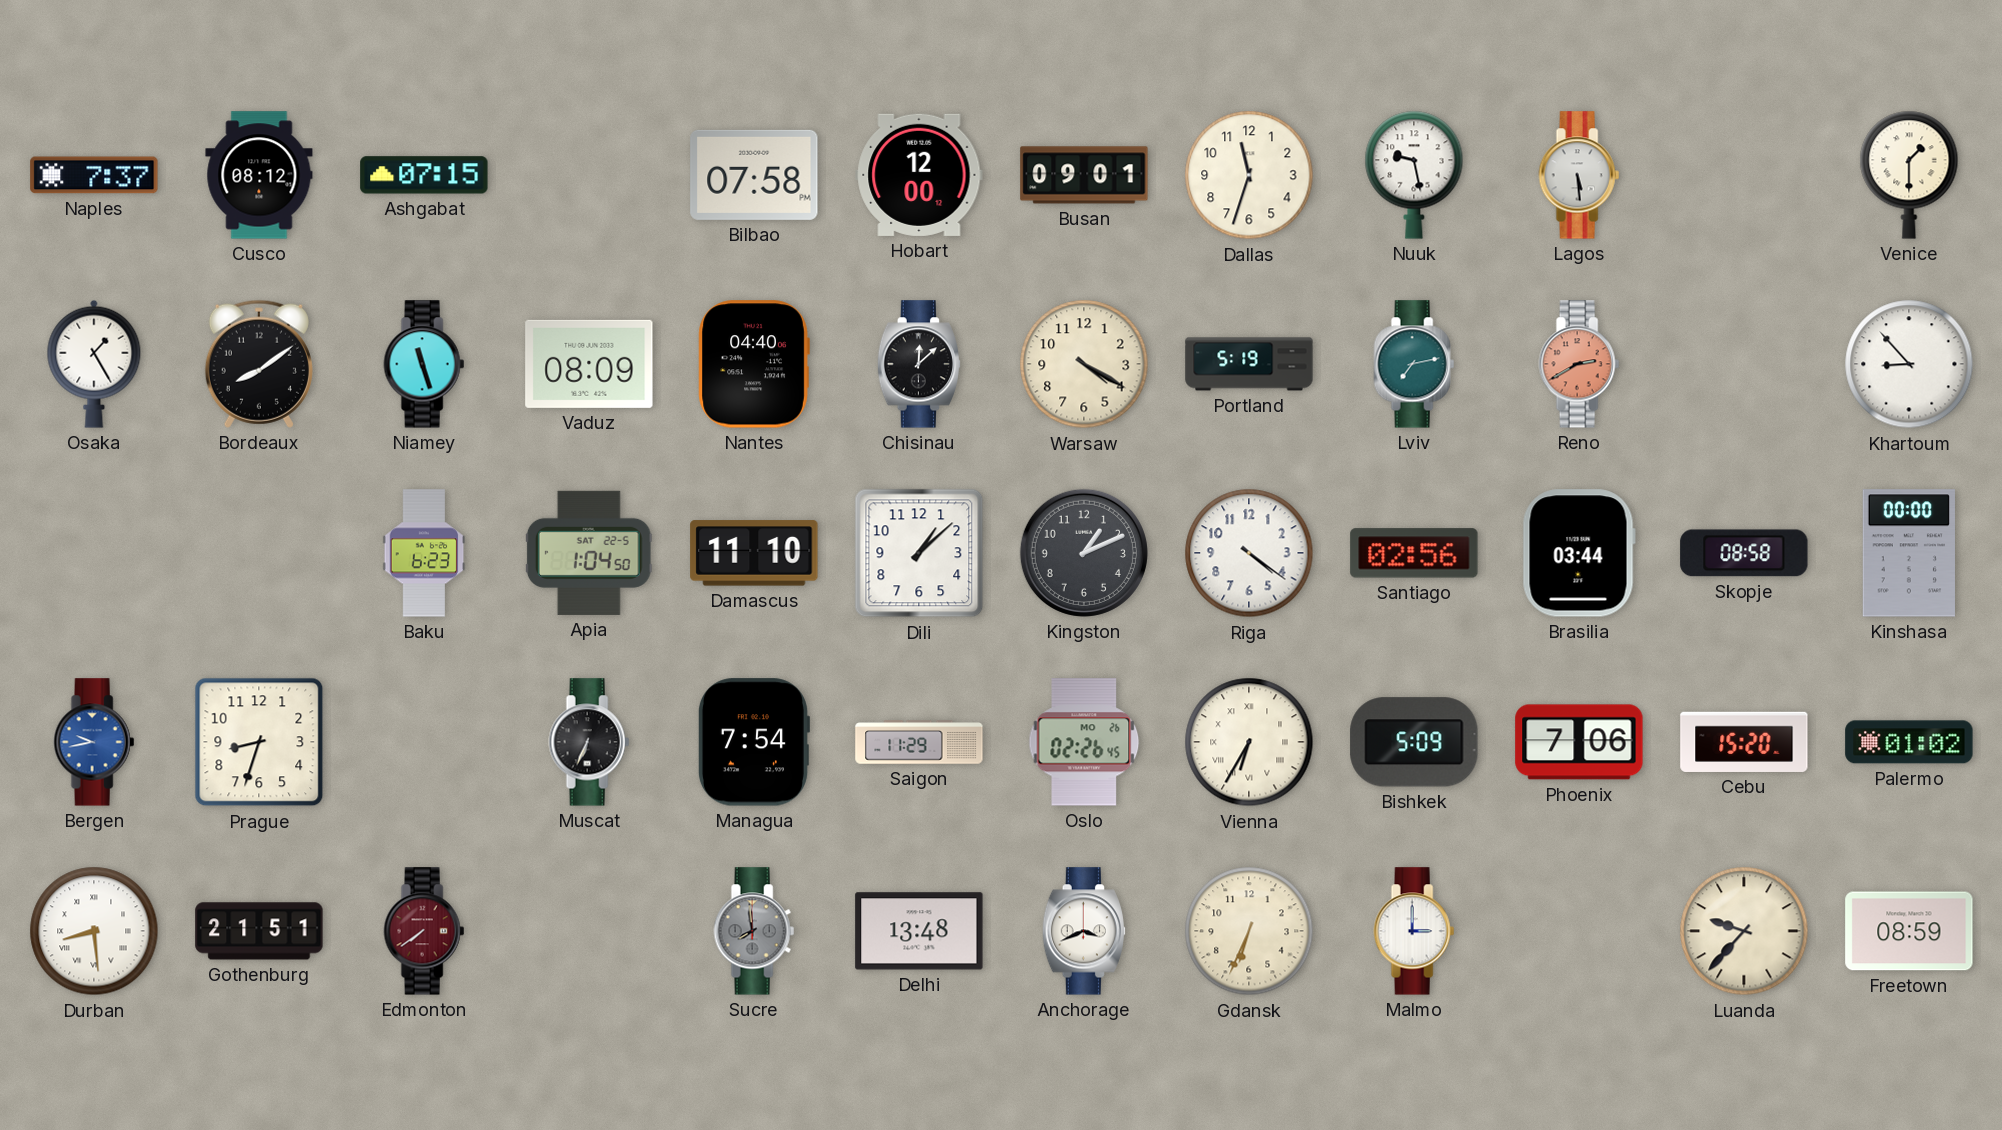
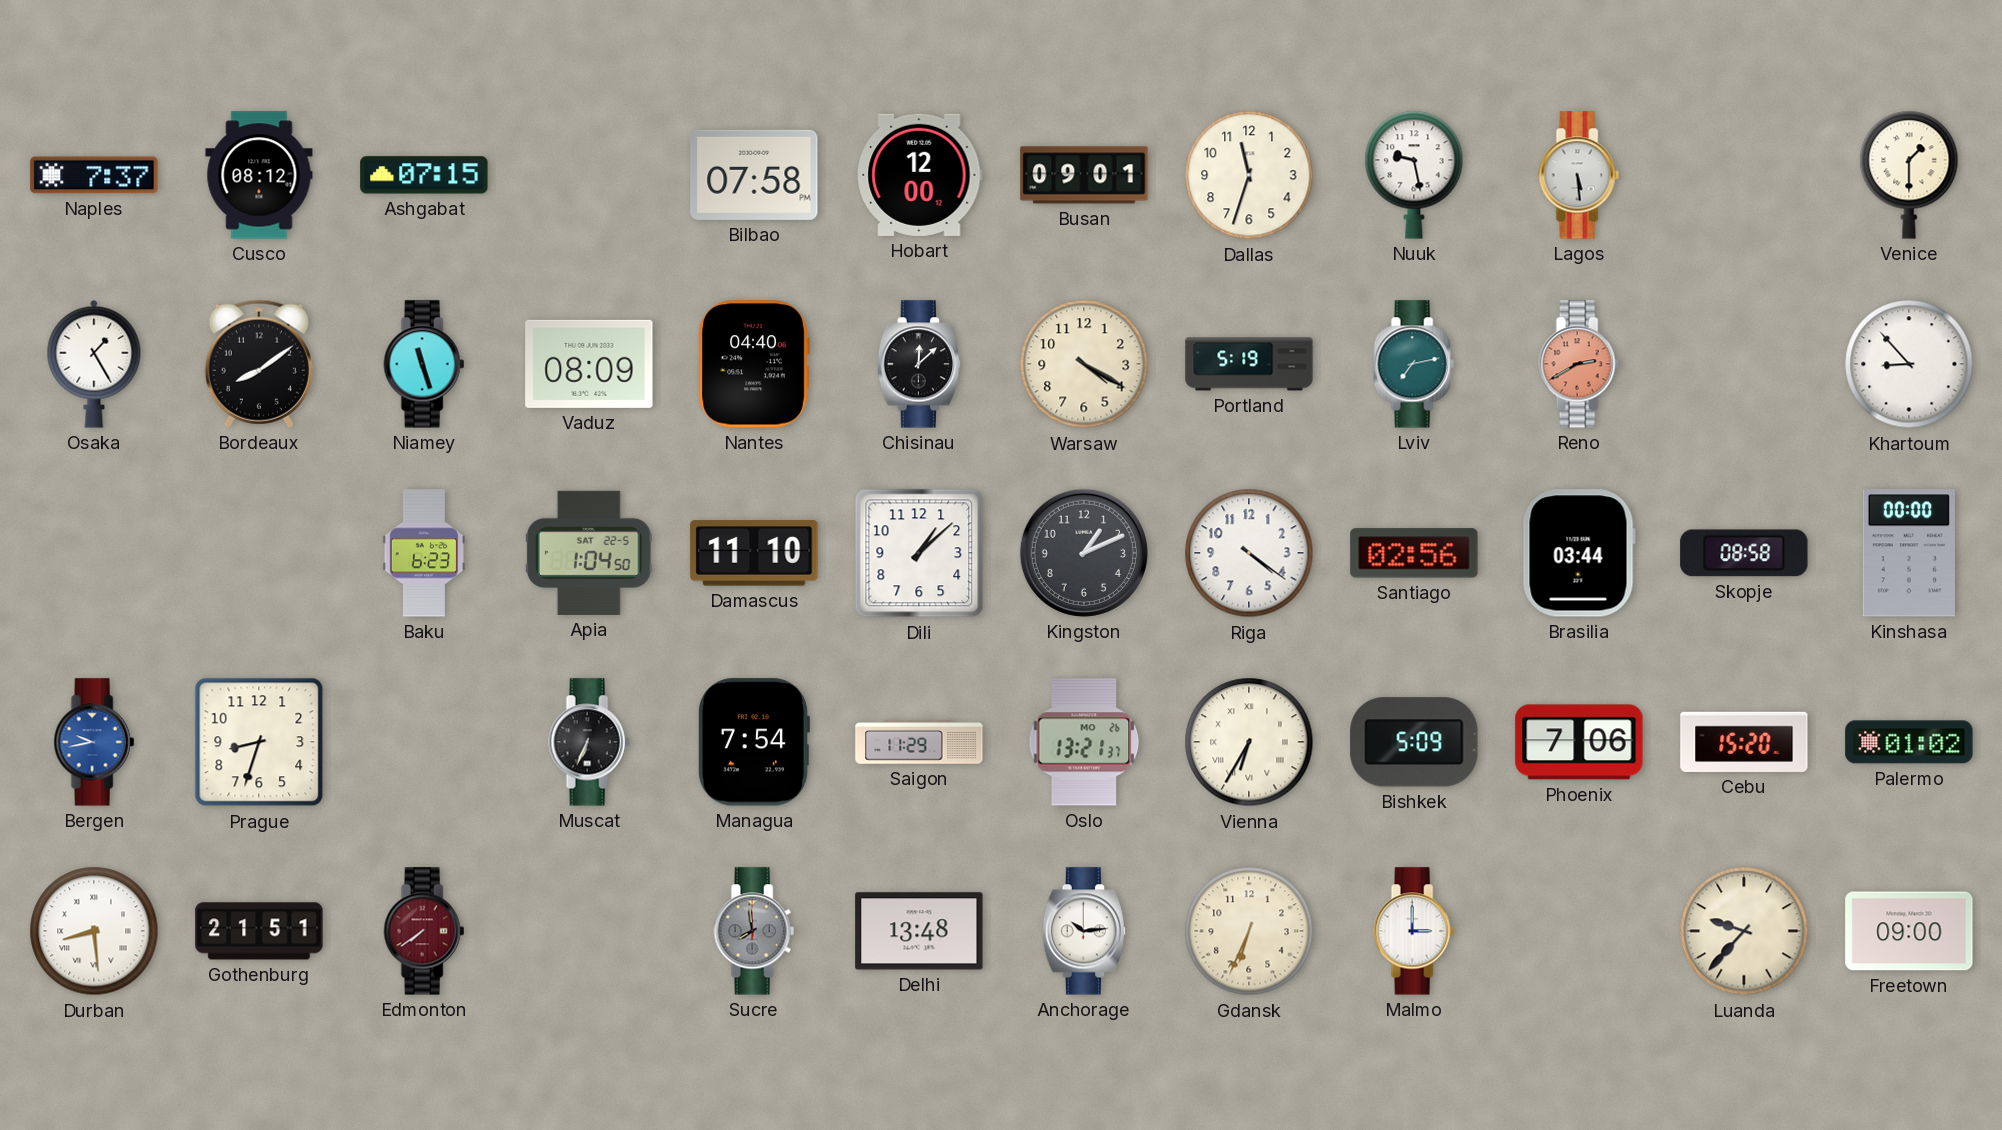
Oslo: 02:26 -> 13:21
Anchorage: 3:41 -> 10:14
Freetown: 08:59 -> 09:00
